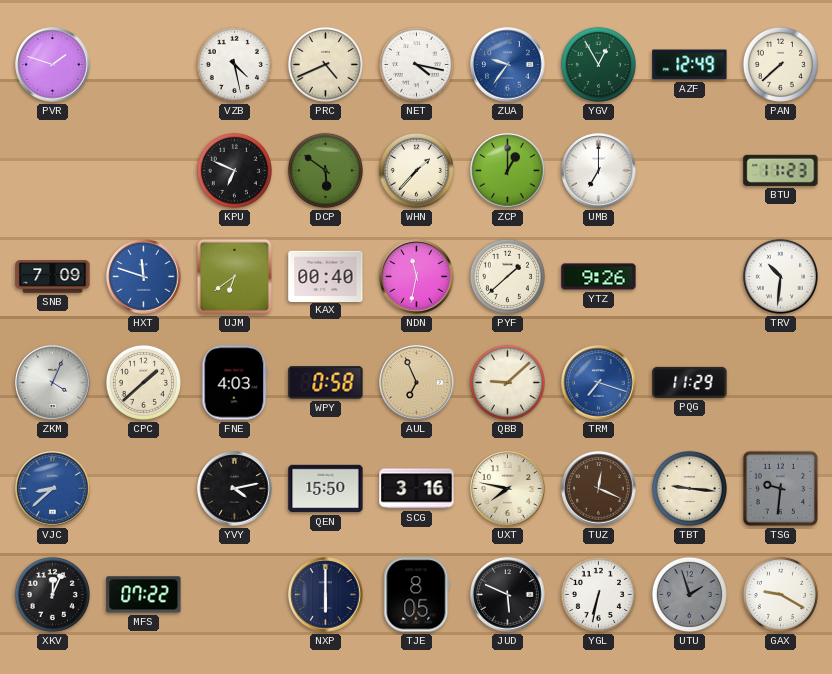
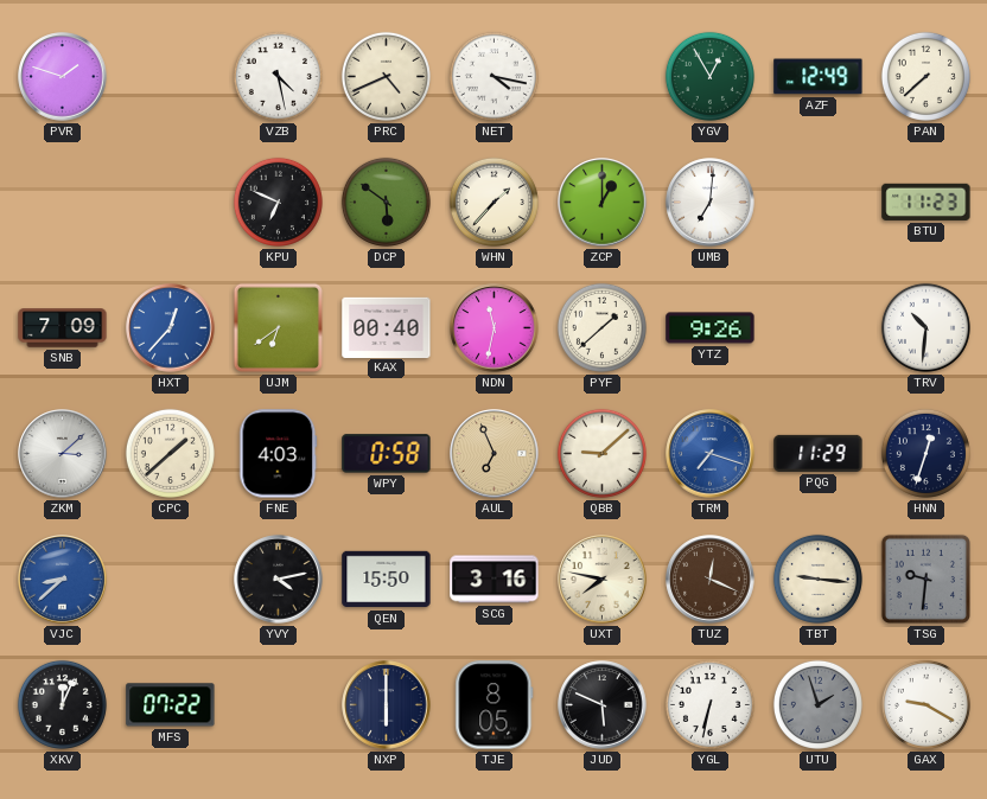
ZUA: 9:36 -> none
UMB: 7:00 -> 7:01
HXT: 11:48 -> 12:37
ZKM: 4:04 -> 3:08
HNN: none -> 12:33
